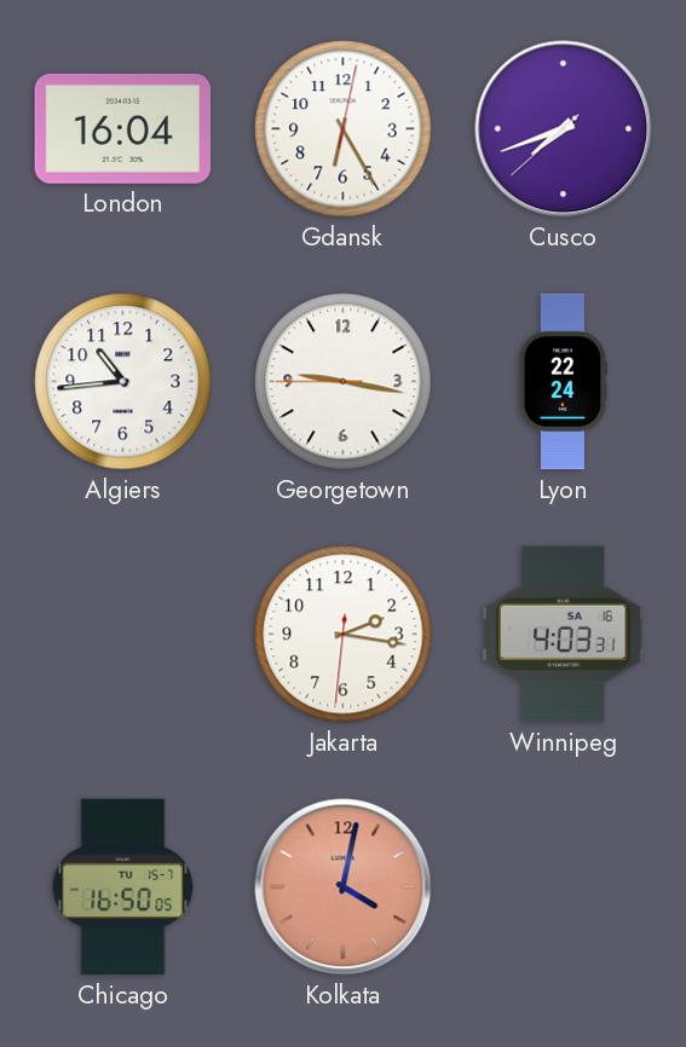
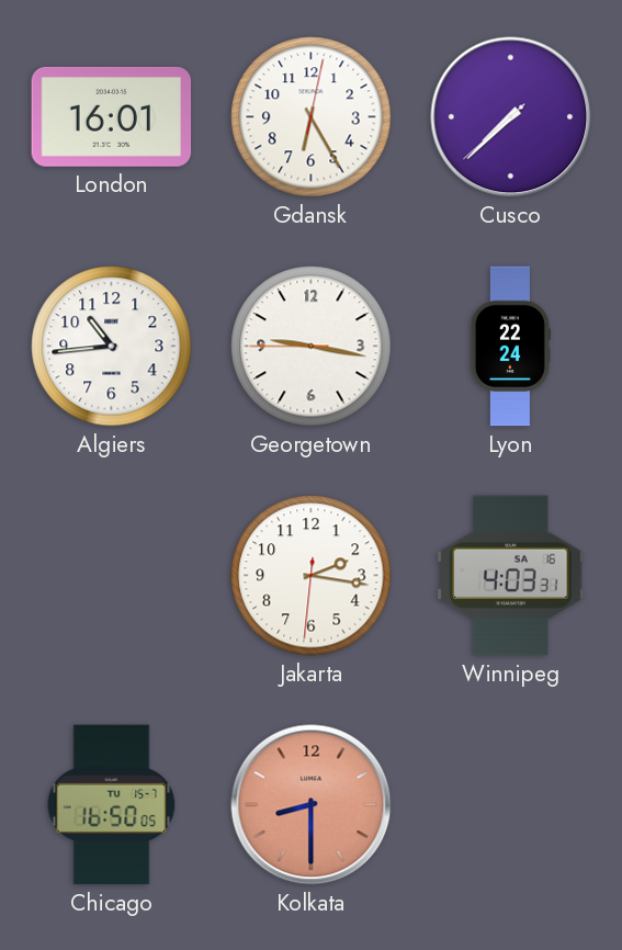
London: 16:04 -> 16:01
Cusco: 7:41 -> 7:37
Kolkata: 4:02 -> 8:30
